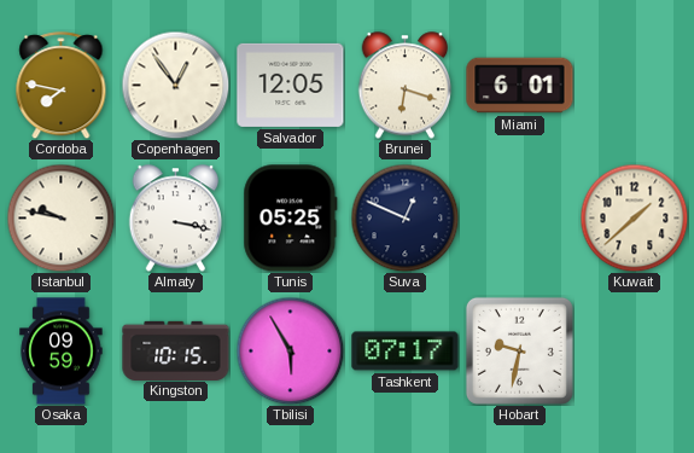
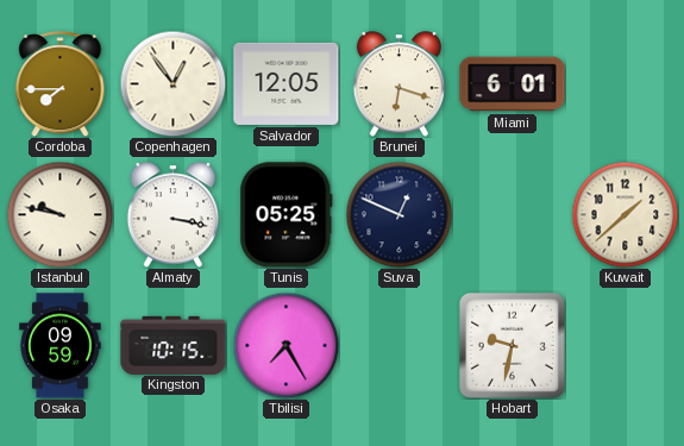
Cordoba: 7:47 -> 7:45
Tbilisi: 5:55 -> 7:25
Tashkent: 07:17 -> none
